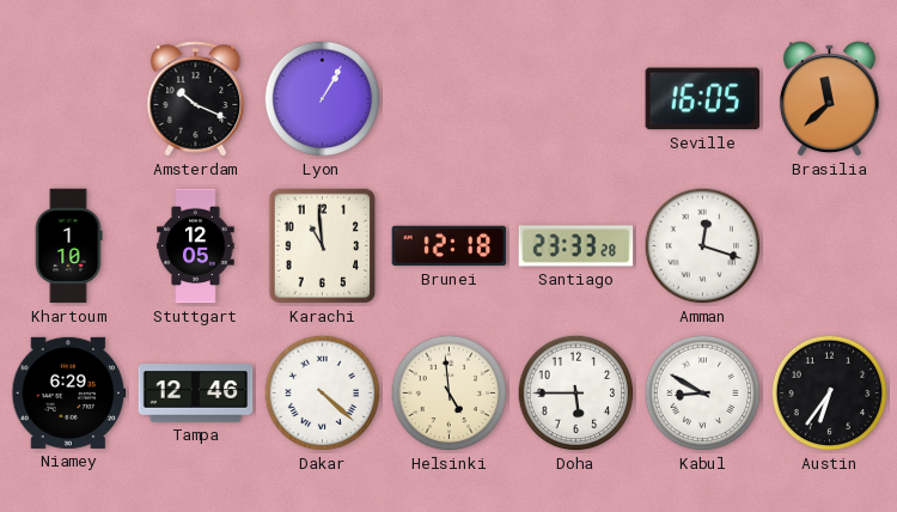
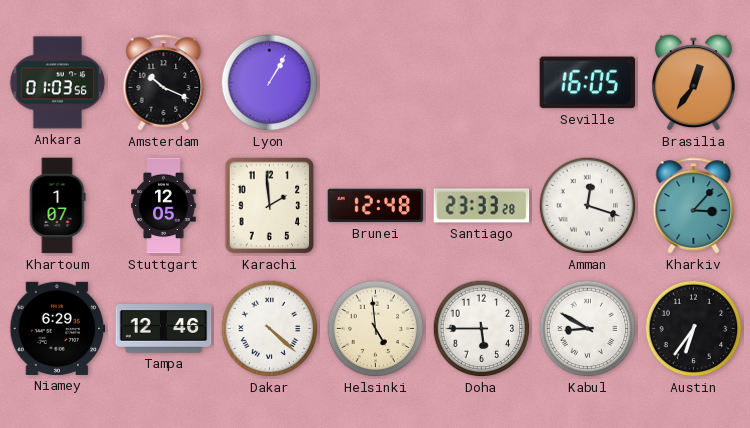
Ankara: none -> 01:03
Brasilia: 11:38 -> 12:36
Khartoum: 1:10 -> 1:07
Karachi: 10:59 -> 1:59
Brunei: 12:18 -> 12:48
Kharkiv: none -> 3:07
